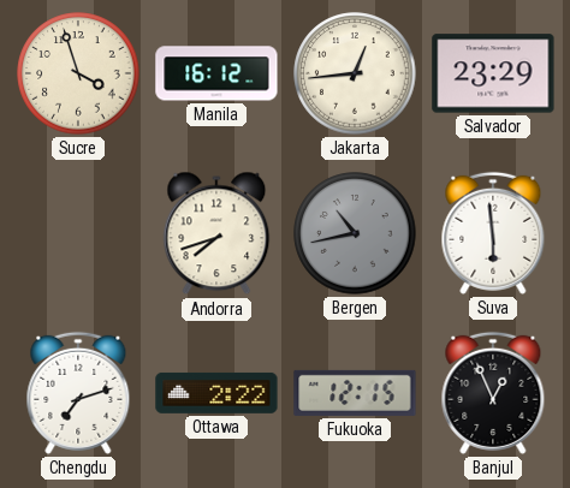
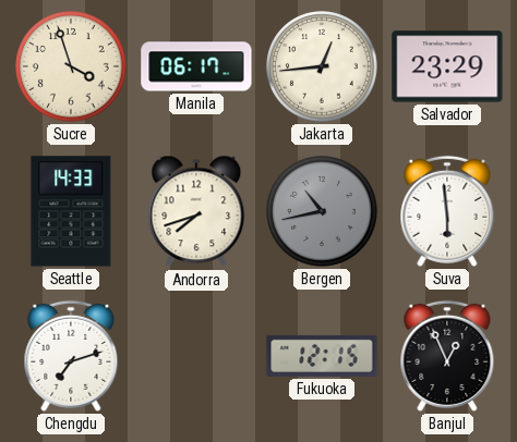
Manila: 16:12 -> 06:17
Seattle: none -> 14:33
Ottawa: 2:22 -> none
